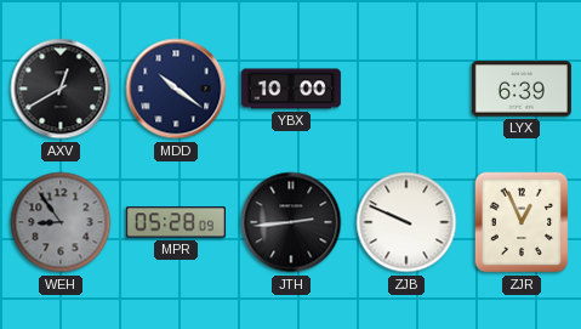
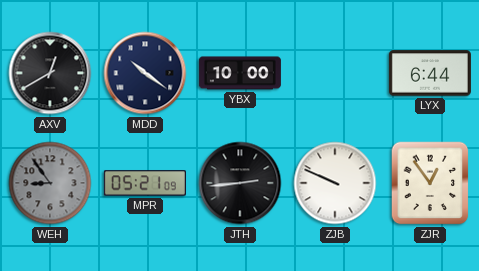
LYX: 6:39 -> 6:44
MPR: 05:28 -> 05:21
ZJR: 12:56 -> 12:54
